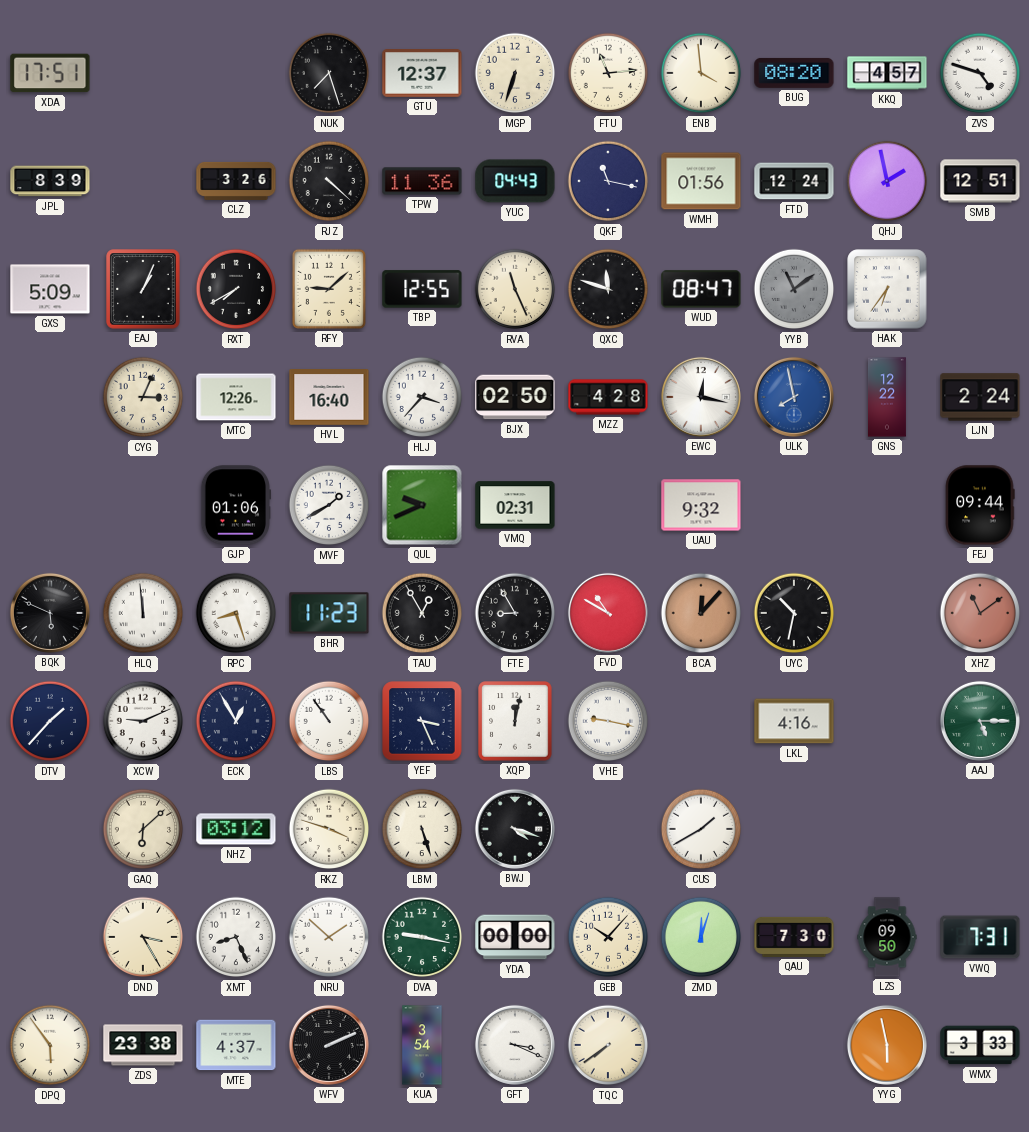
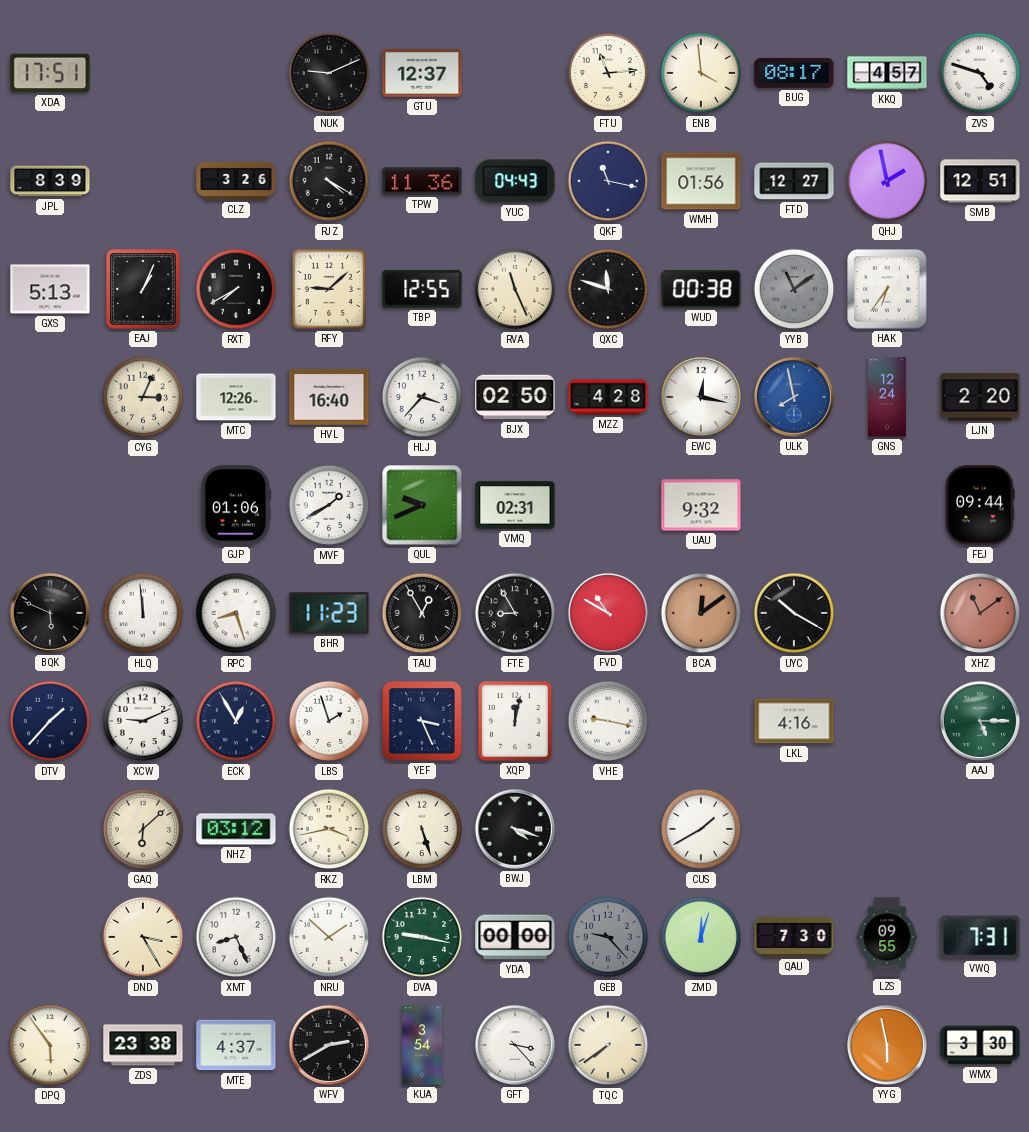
NUK: 7:27 -> 9:11
MGP: 6:33 -> none
BUG: 08:20 -> 08:17
RJZ: 4:22 -> 4:20
FTD: 12:24 -> 12:27
GXS: 5:09 -> 5:13
WUD: 08:47 -> 00:38
GNS: 12:22 -> 12:24
LJN: 2:24 -> 2:20
BCA: 12:07 -> 12:09
UYC: 10:32 -> 10:20
LBS: 10:54 -> 1:57
RKZ: 3:48 -> 3:43
GEB: 10:07 -> 9:23
GEB dial: cream -> grey
LZS: 09:50 -> 09:55
WFV: 2:11 -> 2:40
GFT: 3:19 -> 3:23
WMX: 3:33 -> 3:30
